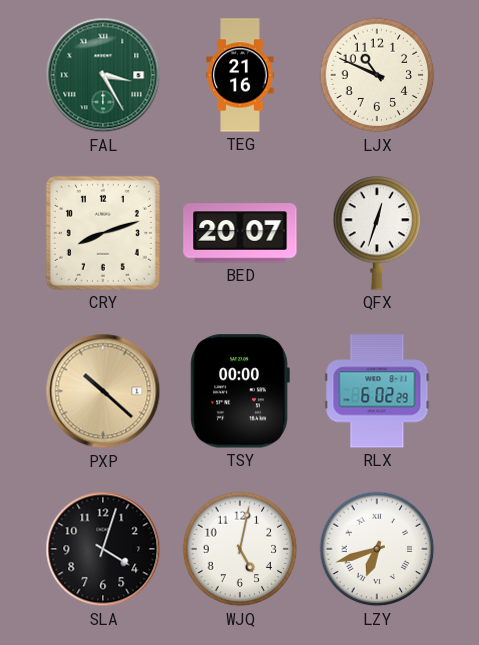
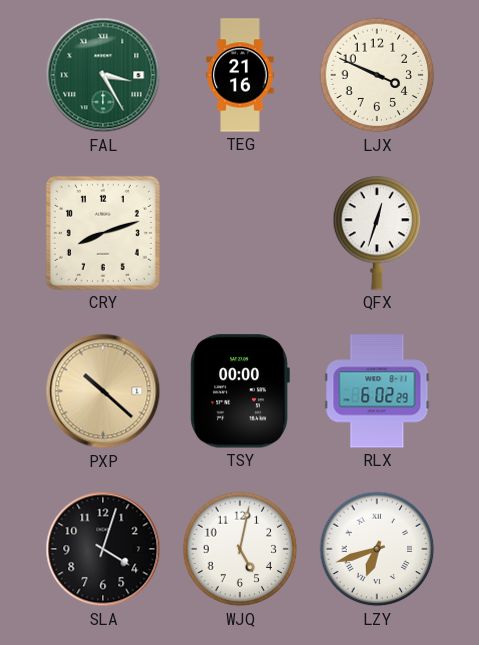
LJX: 10:49 -> 3:49
BED: 20:07 -> none
